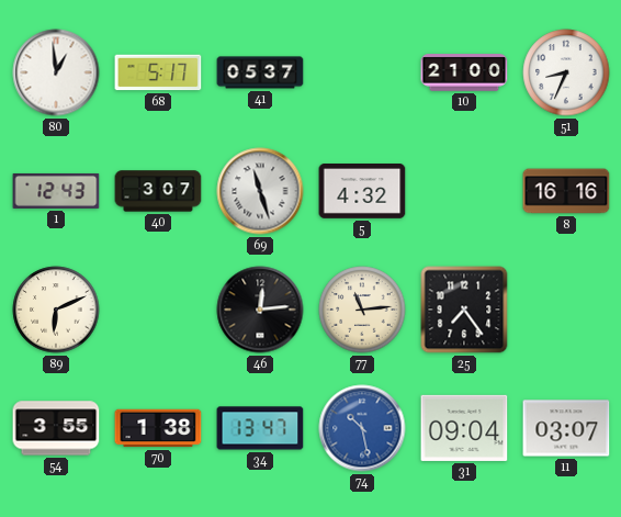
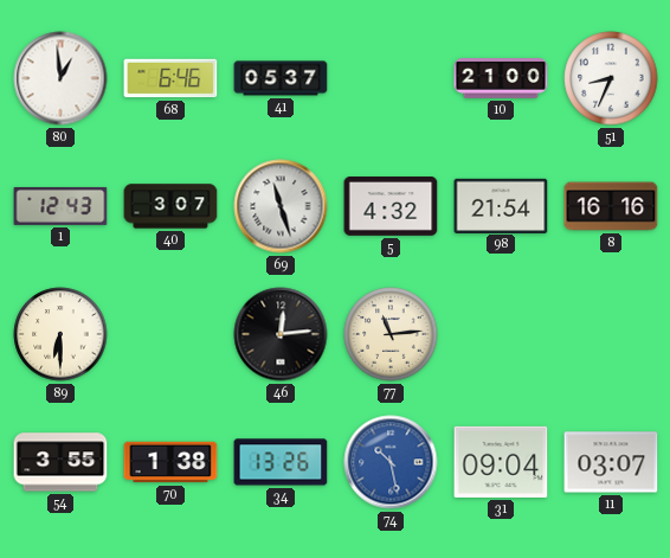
68: 5:17 -> 6:46
98: none -> 21:54
89: 6:11 -> 6:30
25: 7:24 -> none
34: 13:47 -> 13:26
